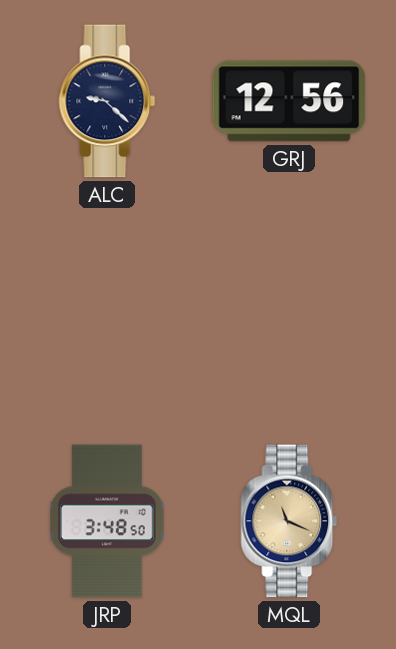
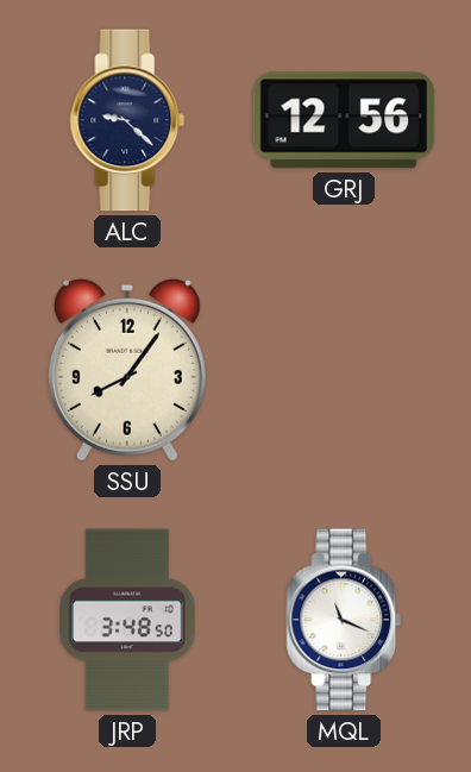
SSU: none -> 8:06
MQL dial: champagne -> white
